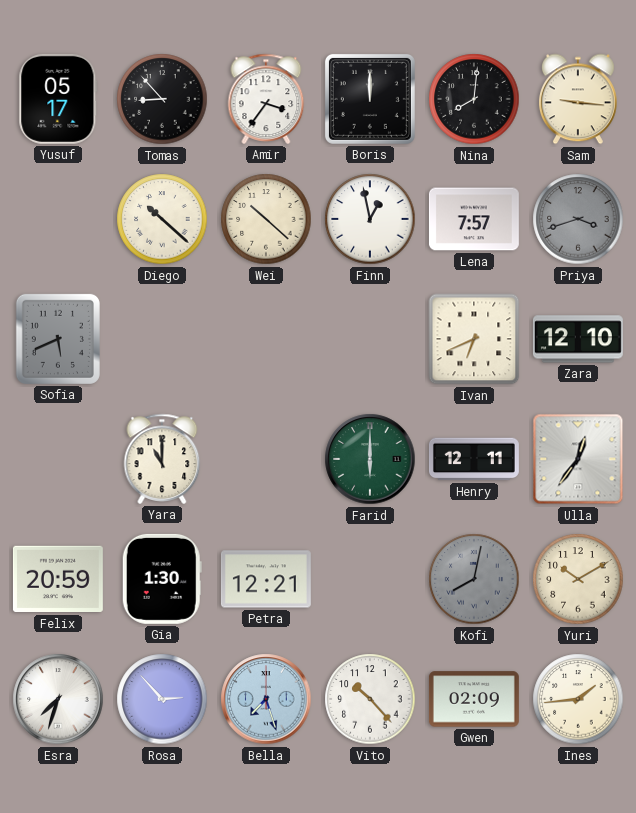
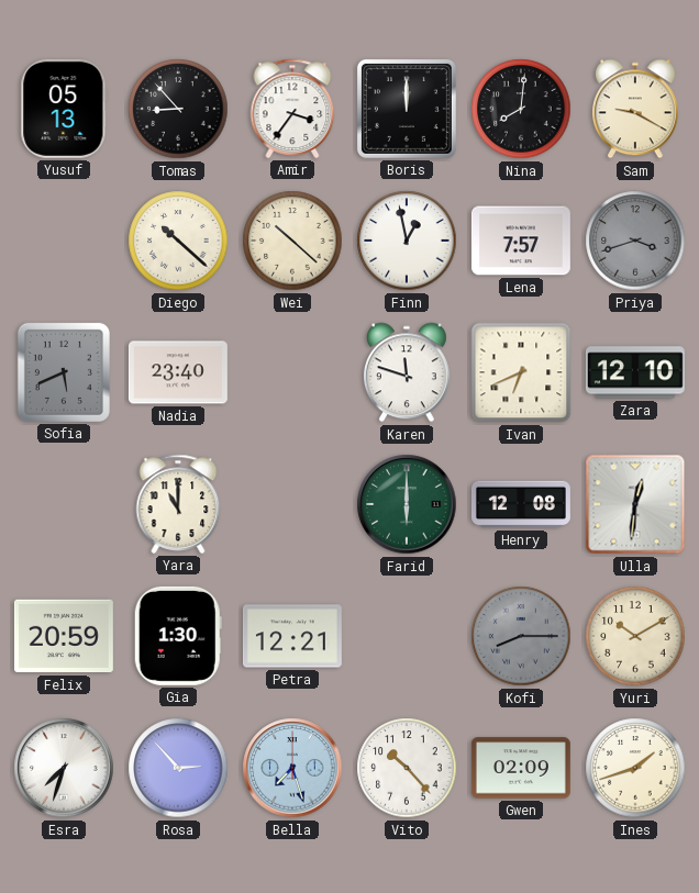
Yusuf: 05:17 -> 05:13
Sam: 9:16 -> 9:20
Nadia: none -> 23:40
Karen: none -> 11:48
Henry: 12:11 -> 12:08
Ulla: 12:36 -> 12:31
Kofi: 8:02 -> 8:15
Ines: 1:44 -> 1:42
